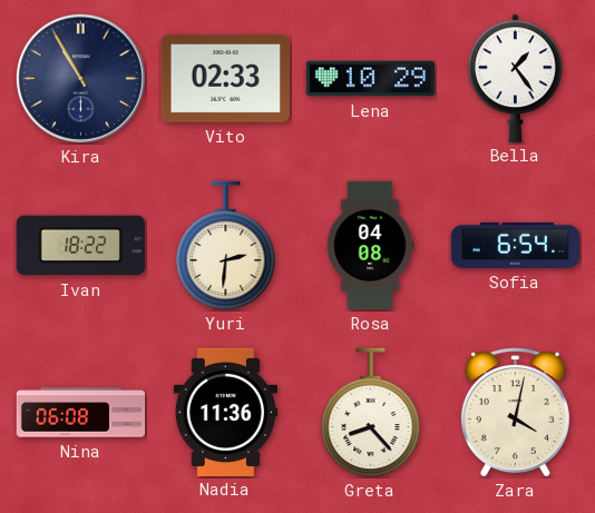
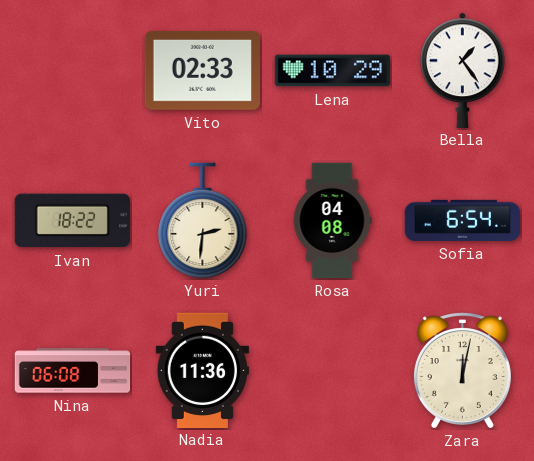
Kira: 10:55 -> none
Greta: 8:23 -> none
Zara: 4:02 -> 12:02
